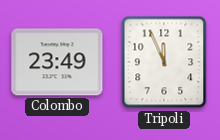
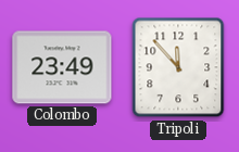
Tripoli: 11:56 -> 11:53
